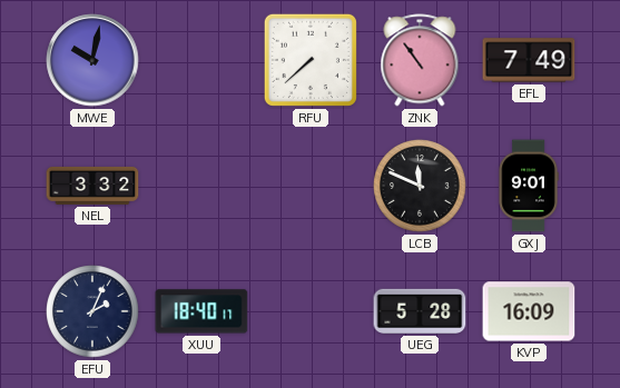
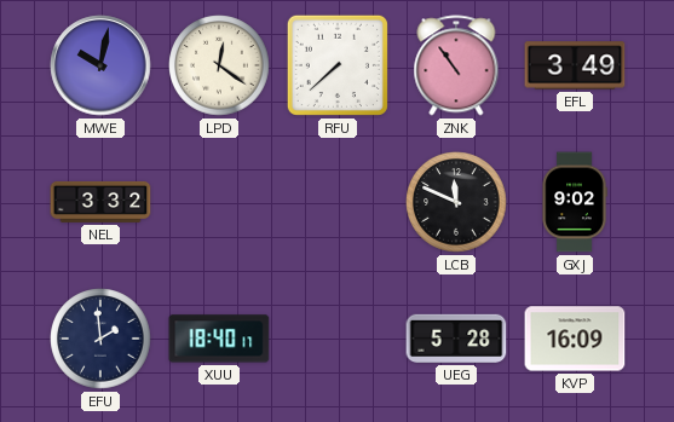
LPD: none -> 12:21
EFL: 7:49 -> 3:49
GXJ: 9:01 -> 9:02
EFU: 2:04 -> 1:59
